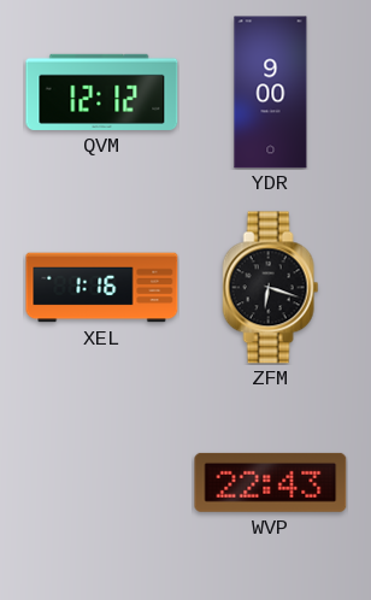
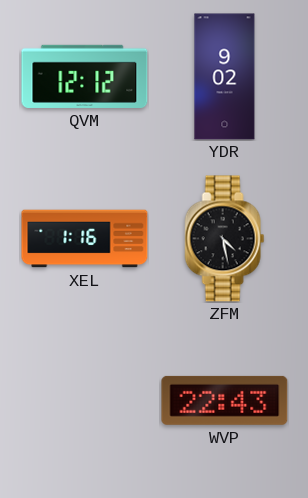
YDR: 9:00 -> 9:02
ZFM: 6:18 -> 4:28
